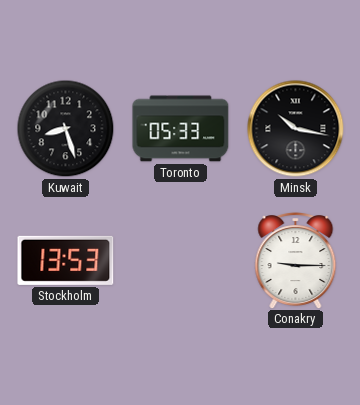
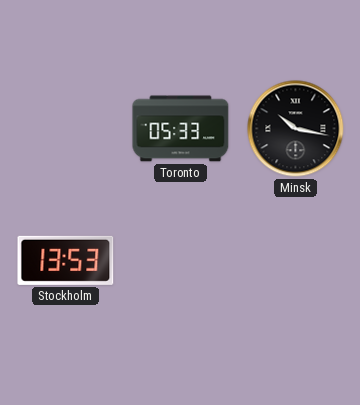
Kuwait: 8:27 -> none
Conakry: 9:15 -> none
